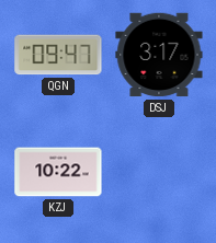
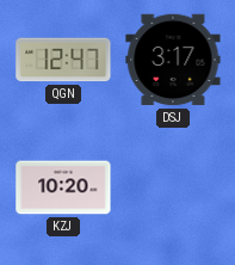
QGN: 09:47 -> 12:47
KZJ: 10:22 -> 10:20
